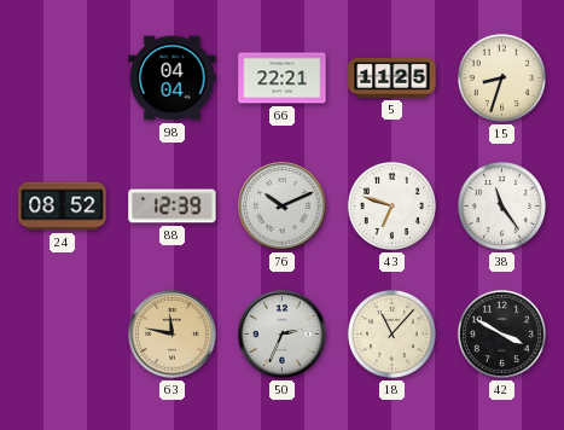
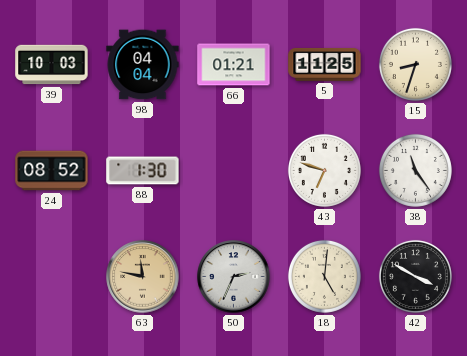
39: none -> 10:03
66: 22:21 -> 01:21
88: 12:39 -> 1:30
76: 10:11 -> none
18: 11:07 -> 5:01
